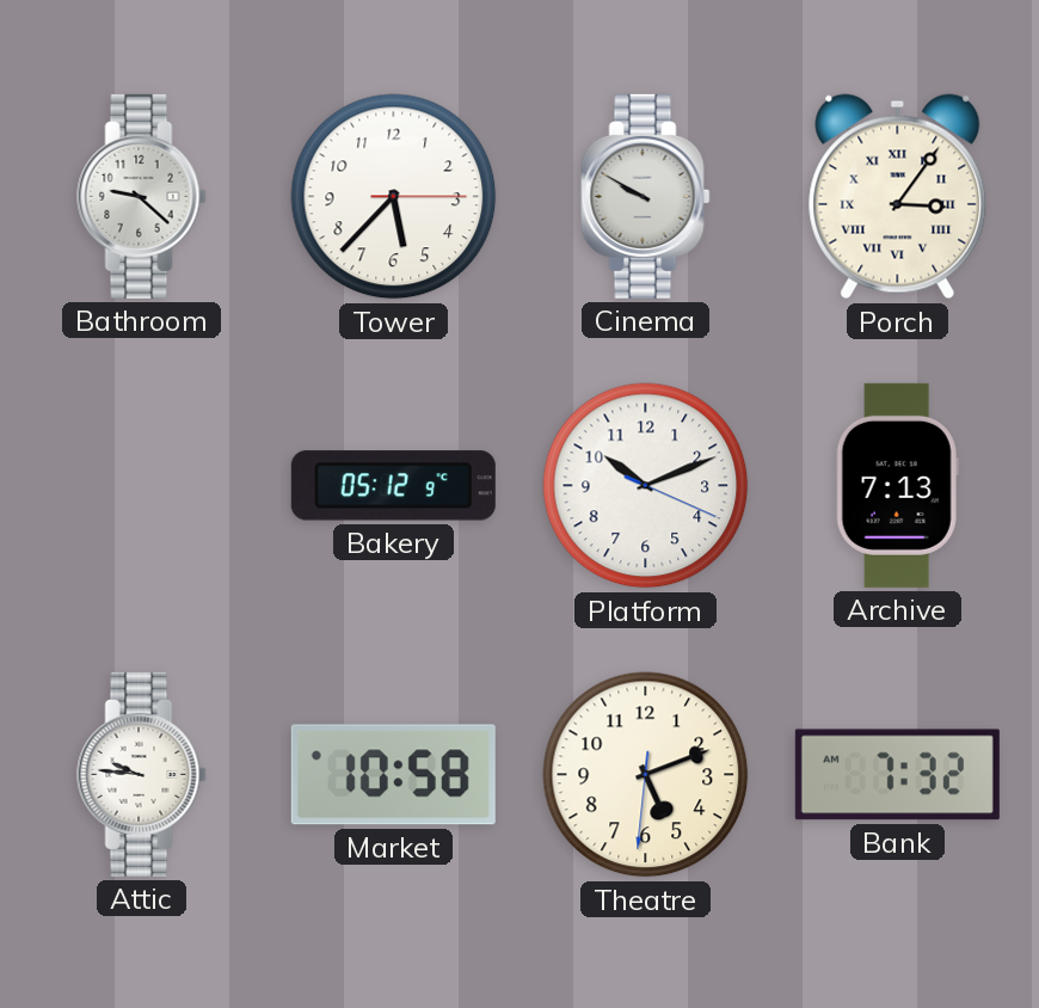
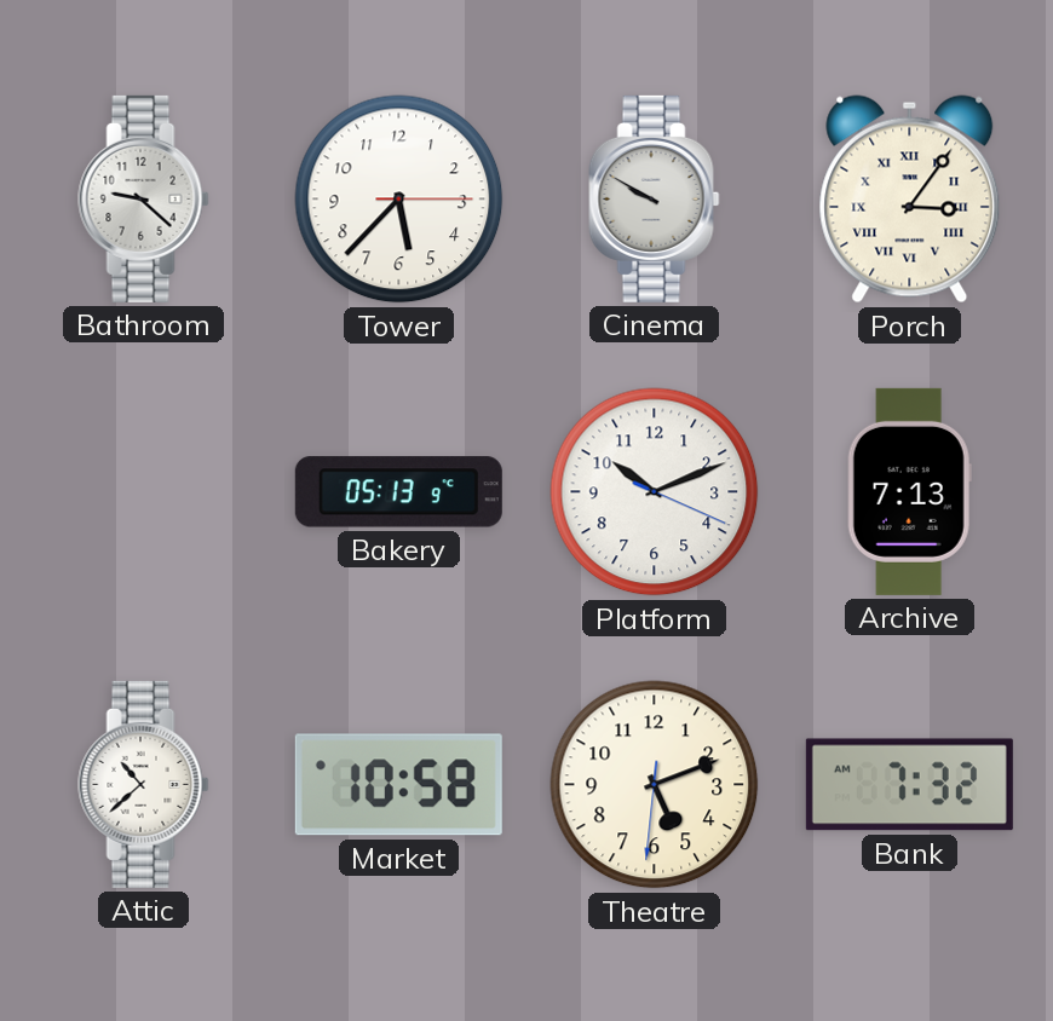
Bakery: 05:12 -> 05:13
Attic: 9:46 -> 10:38
